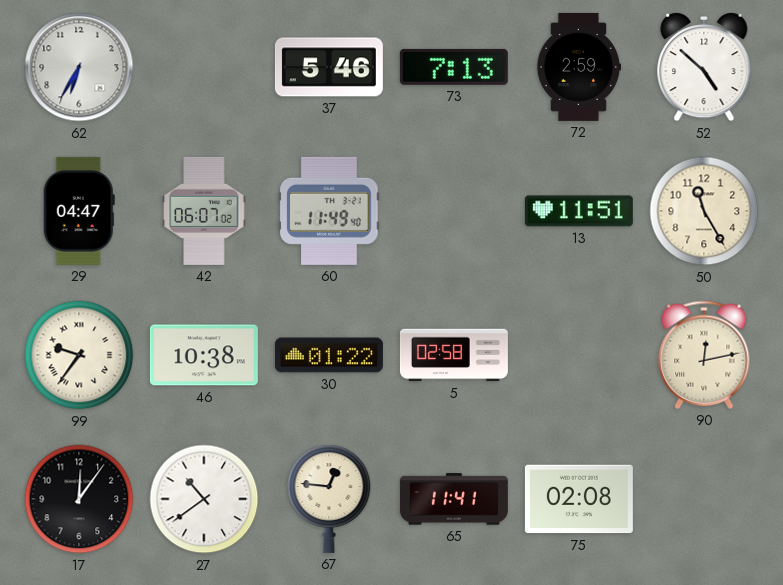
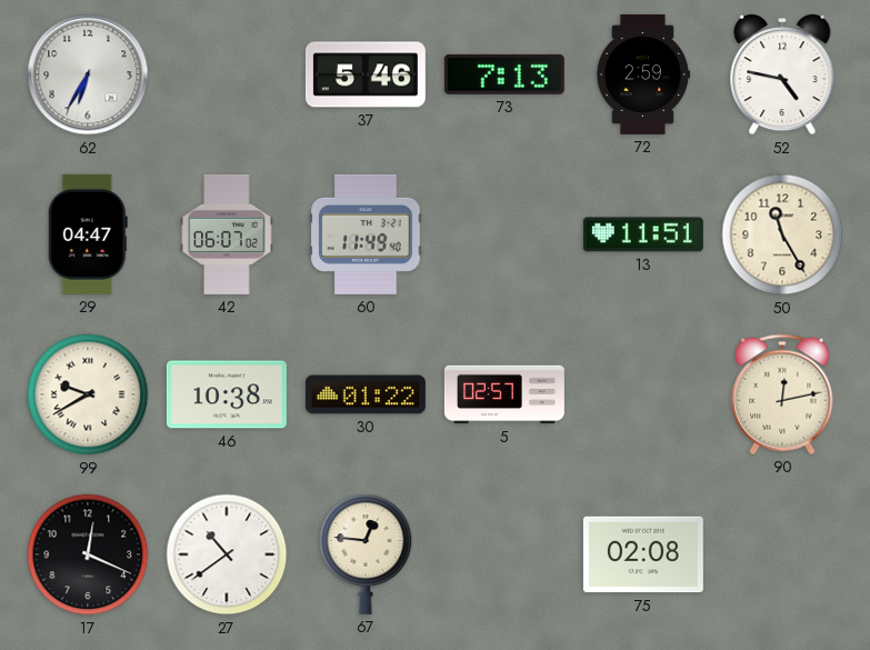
52: 4:52 -> 4:47
99: 9:36 -> 9:40
5: 02:58 -> 02:57
17: 12:06 -> 12:19
65: 11:41 -> none
